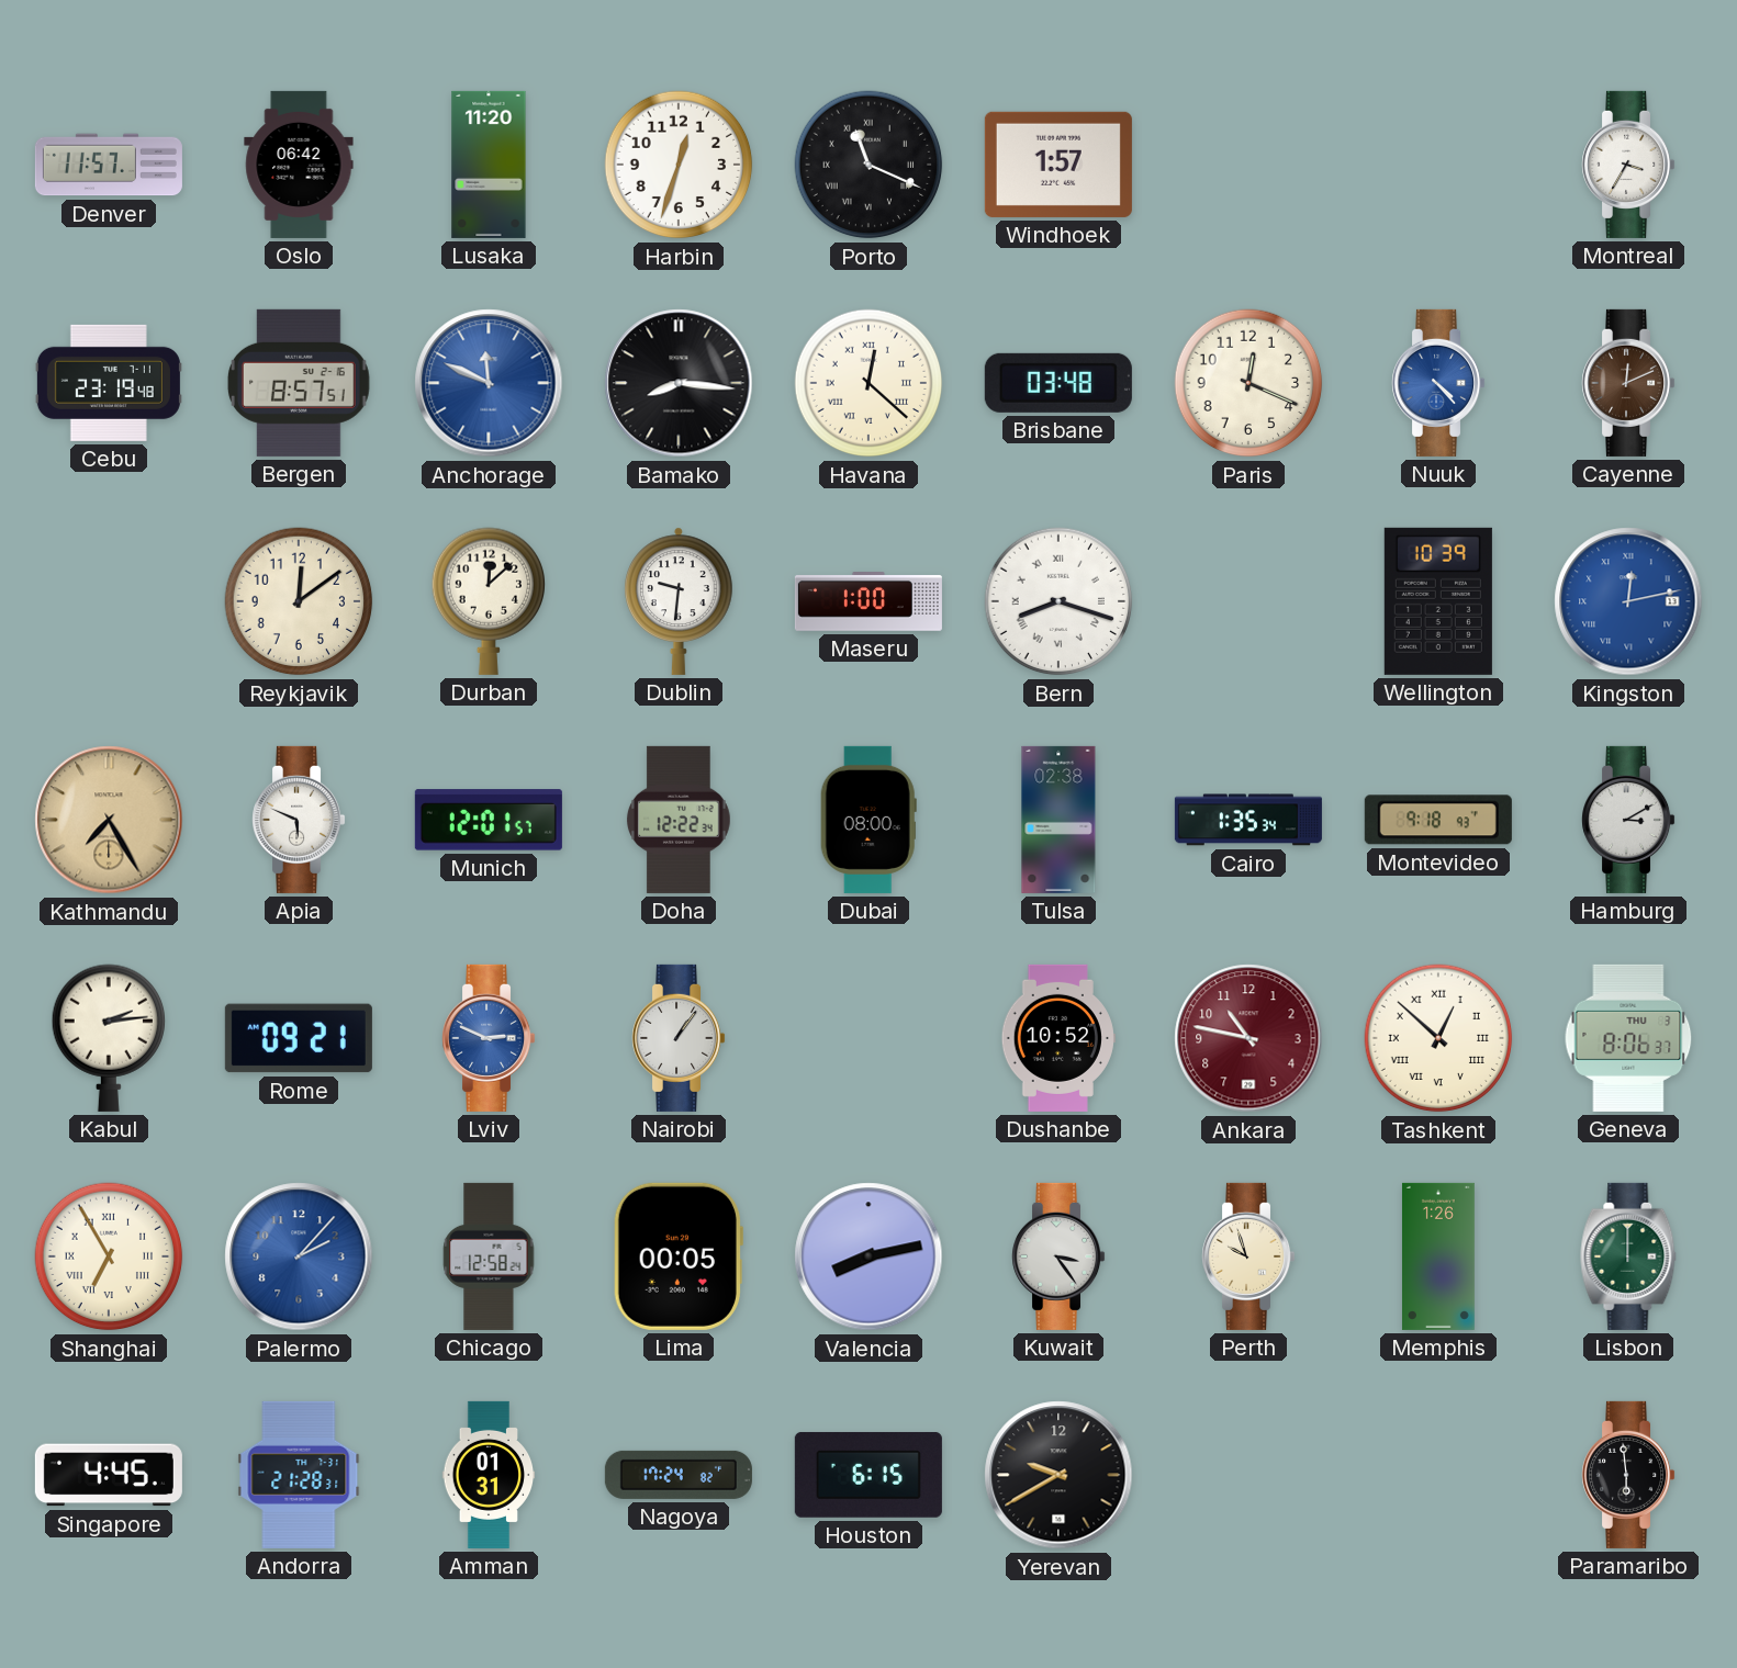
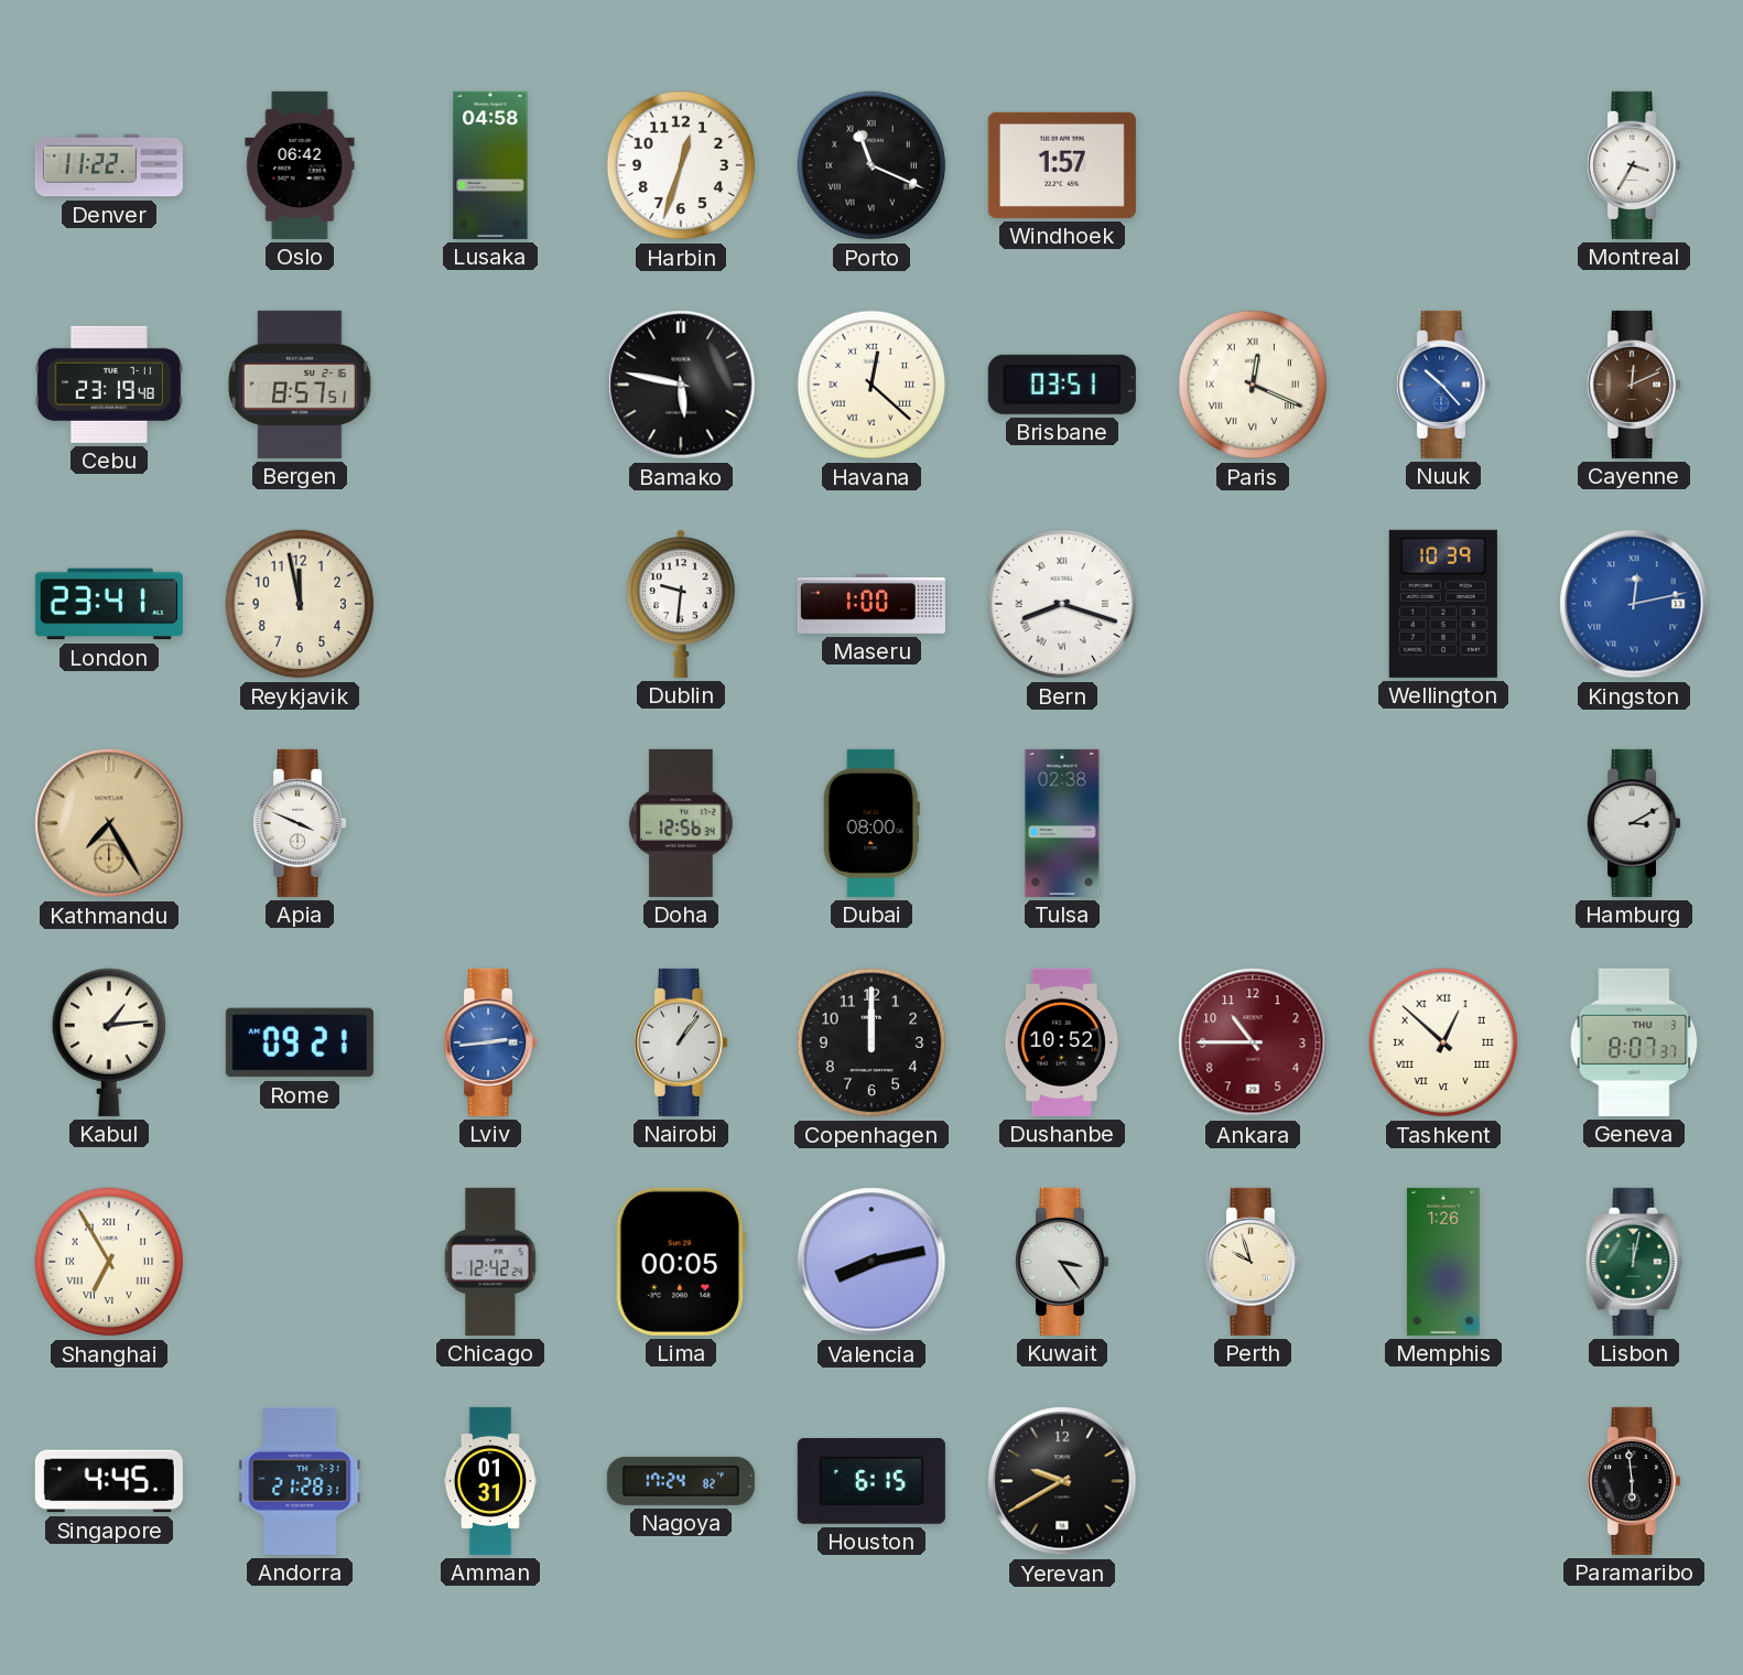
Denver: 11:57 -> 11:22
Lusaka: 11:20 -> 04:58
Anchorage: 11:49 -> none
Bamako: 8:16 -> 5:47
Brisbane: 03:48 -> 03:51
Paris numerals: Arabic -> Roman
Nuuk: 4:23 -> 10:23
London: none -> 23:41
Reykjavik: 12:09 -> 11:58
Durban: 12:08 -> none
Apia: 5:49 -> 3:49
Munich: 12:01 -> none
Doha: 12:22 -> 12:56
Cairo: 1:35 -> none
Montevideo: 9:18 -> none
Kabul: 2:14 -> 1:14
Lviv: 2:49 -> 2:44
Copenhagen: none -> 12:00
Ankara: 10:47 -> 10:45
Geneva: 8:06 -> 8:07
Palermo: 2:07 -> none
Chicago: 12:58 -> 12:42
Lisbon: 12:00 -> 12:02
